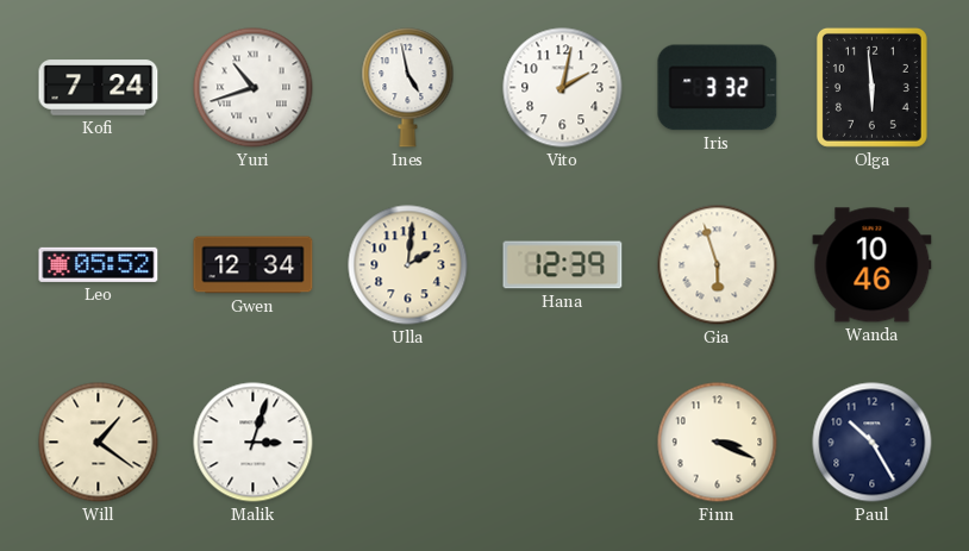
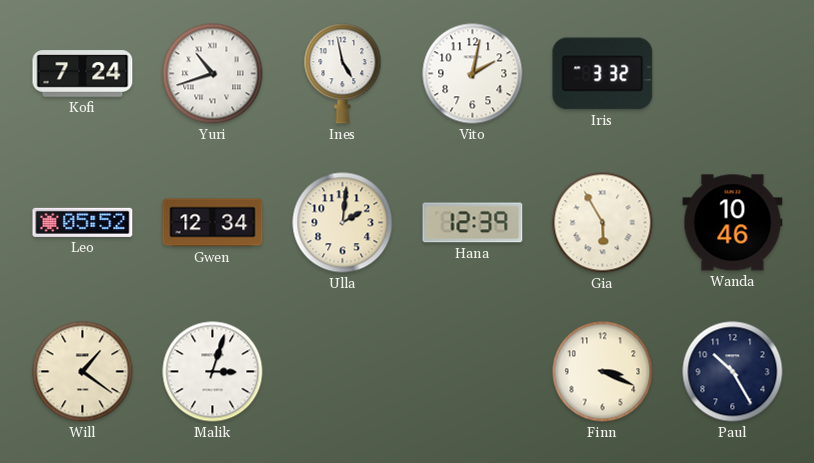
Olga: 5:59 -> none
Gia: 5:57 -> 5:55
